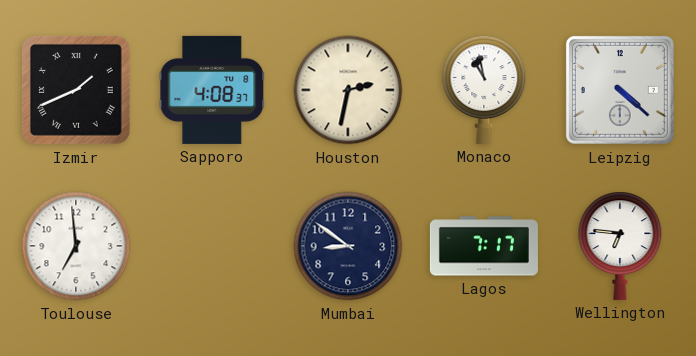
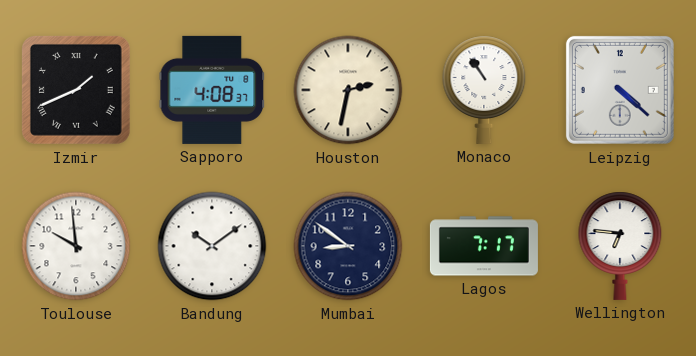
Monaco: 10:58 -> 10:54
Toulouse: 6:59 -> 9:59
Bandung: none -> 10:09
